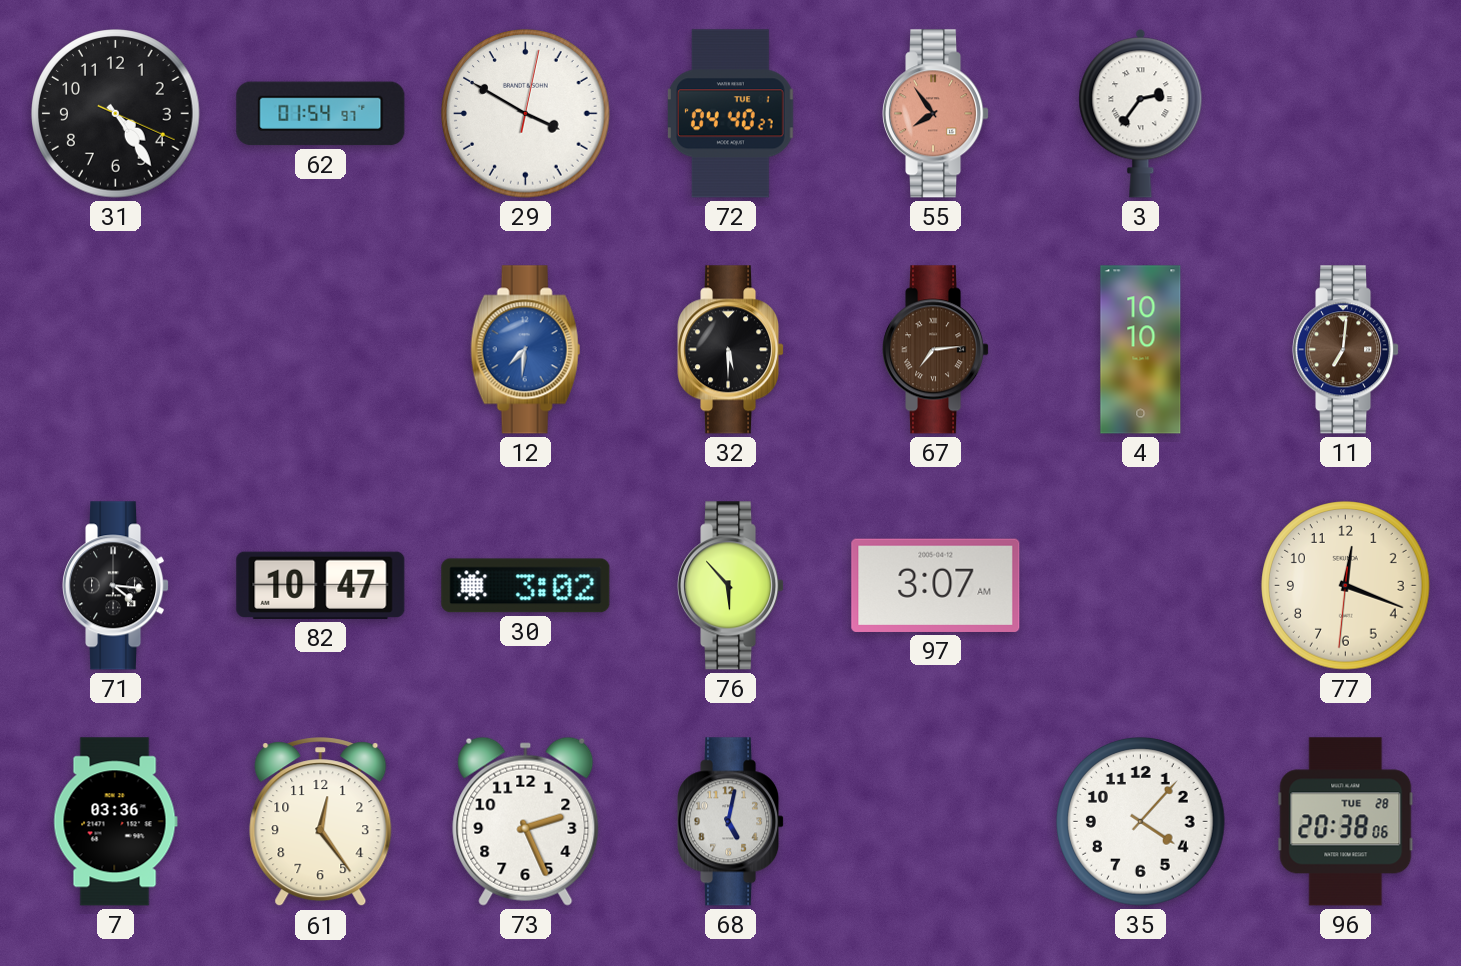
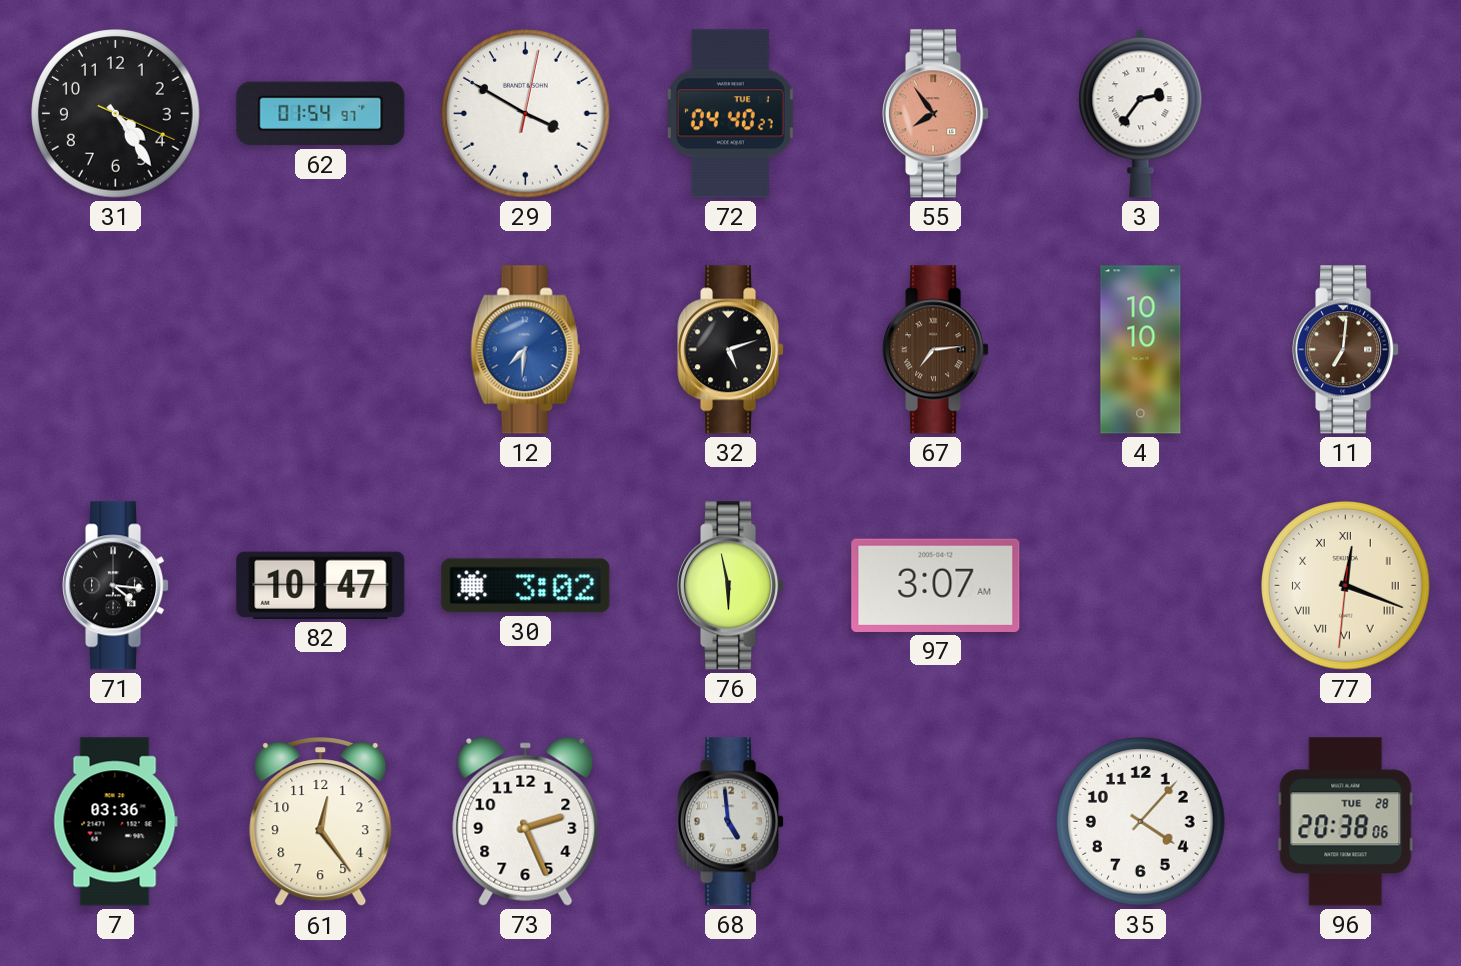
32: 5:30 -> 5:12
76: 5:53 -> 5:58
77 numerals: Arabic -> Roman
68: 5:02 -> 4:59
